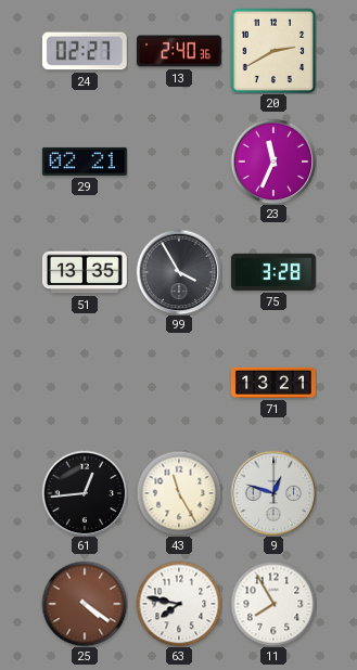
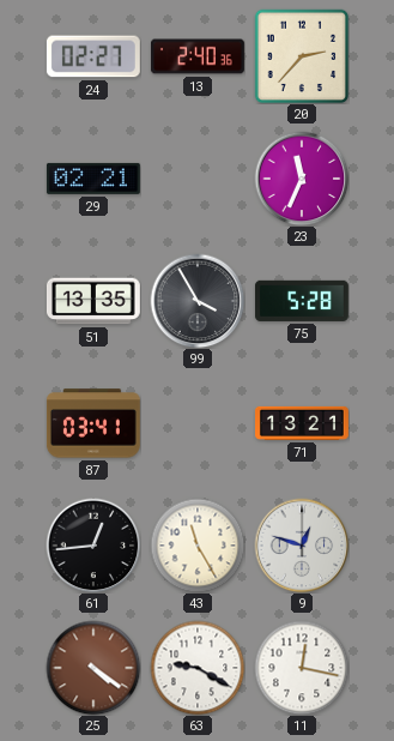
20: 2:40 -> 2:37
75: 3:28 -> 5:28
87: none -> 03:41
63: 7:47 -> 9:20
11: 7:55 -> 12:17
